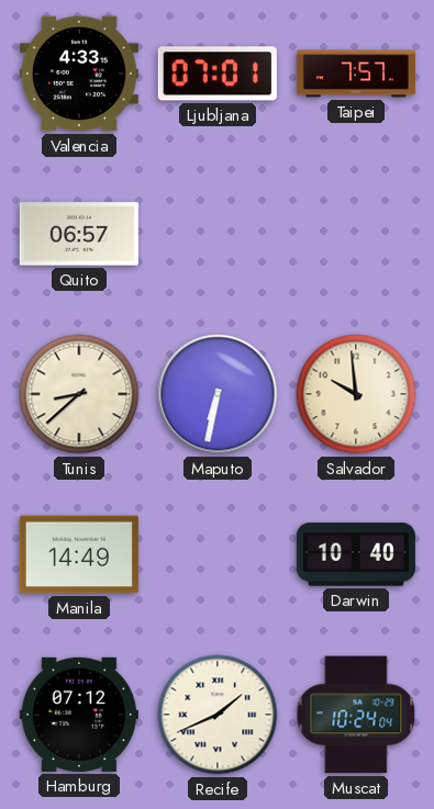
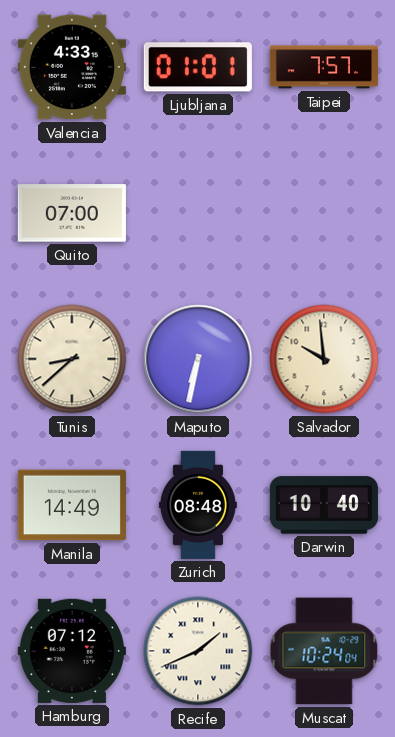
Ljubljana: 07:01 -> 01:01
Quito: 06:57 -> 07:00
Zurich: none -> 08:48
